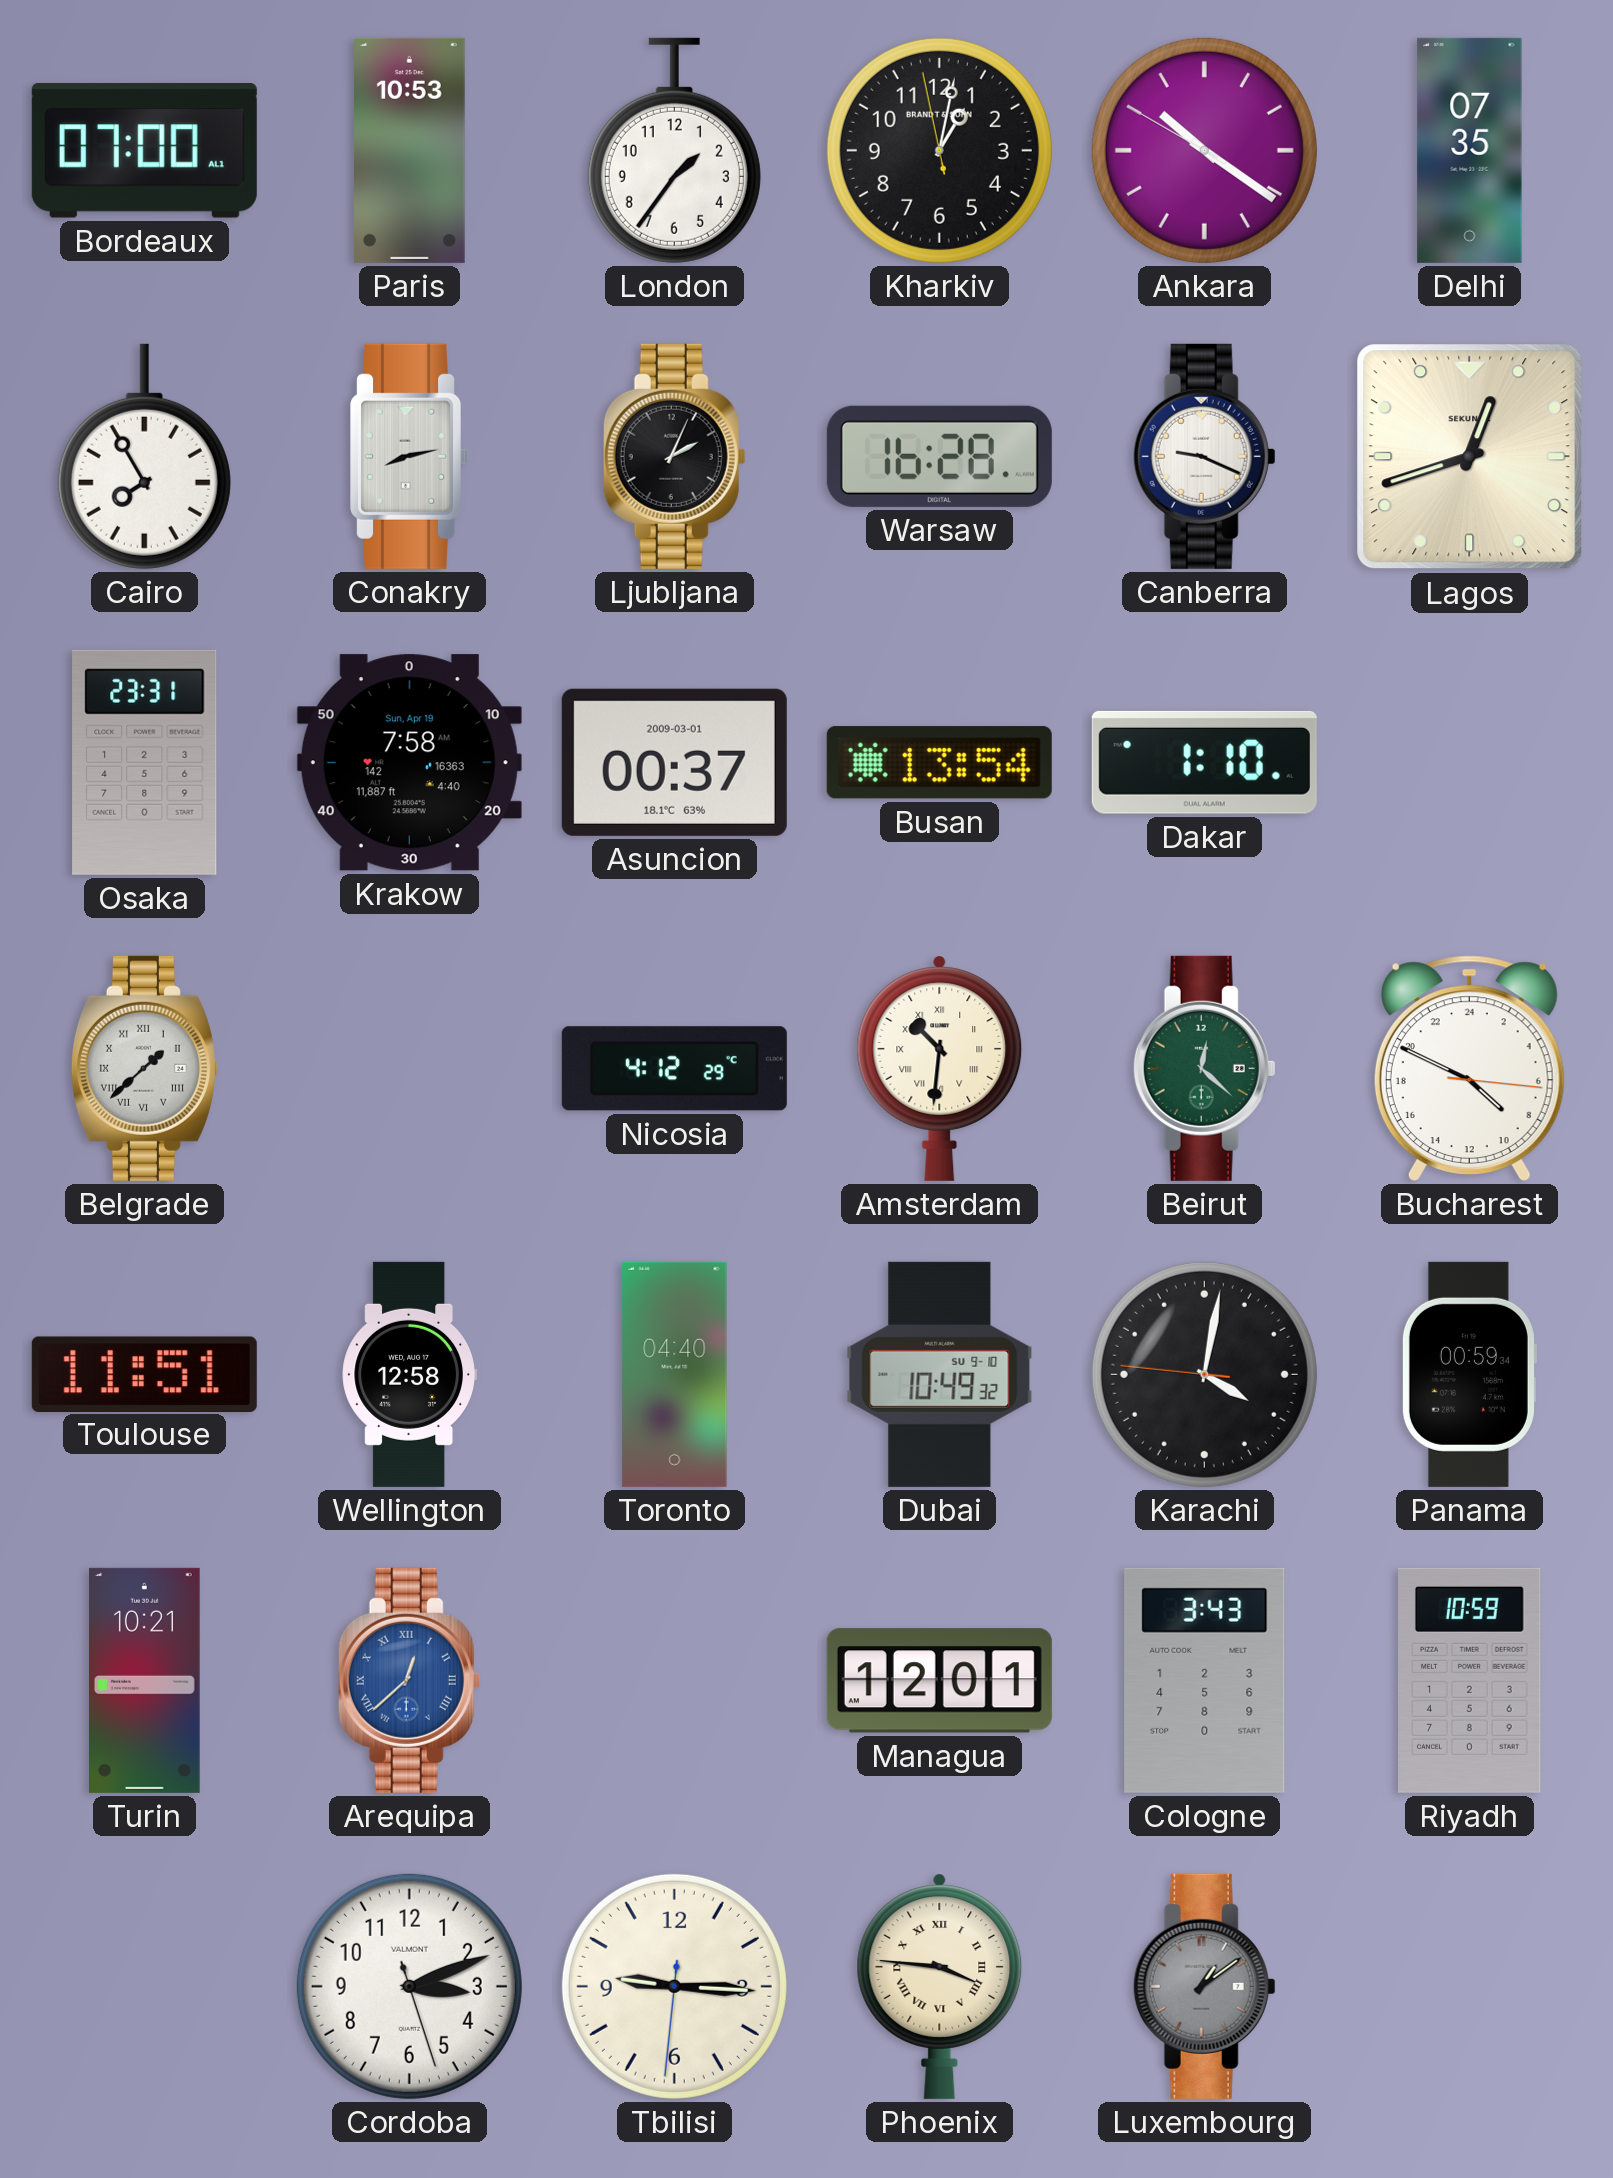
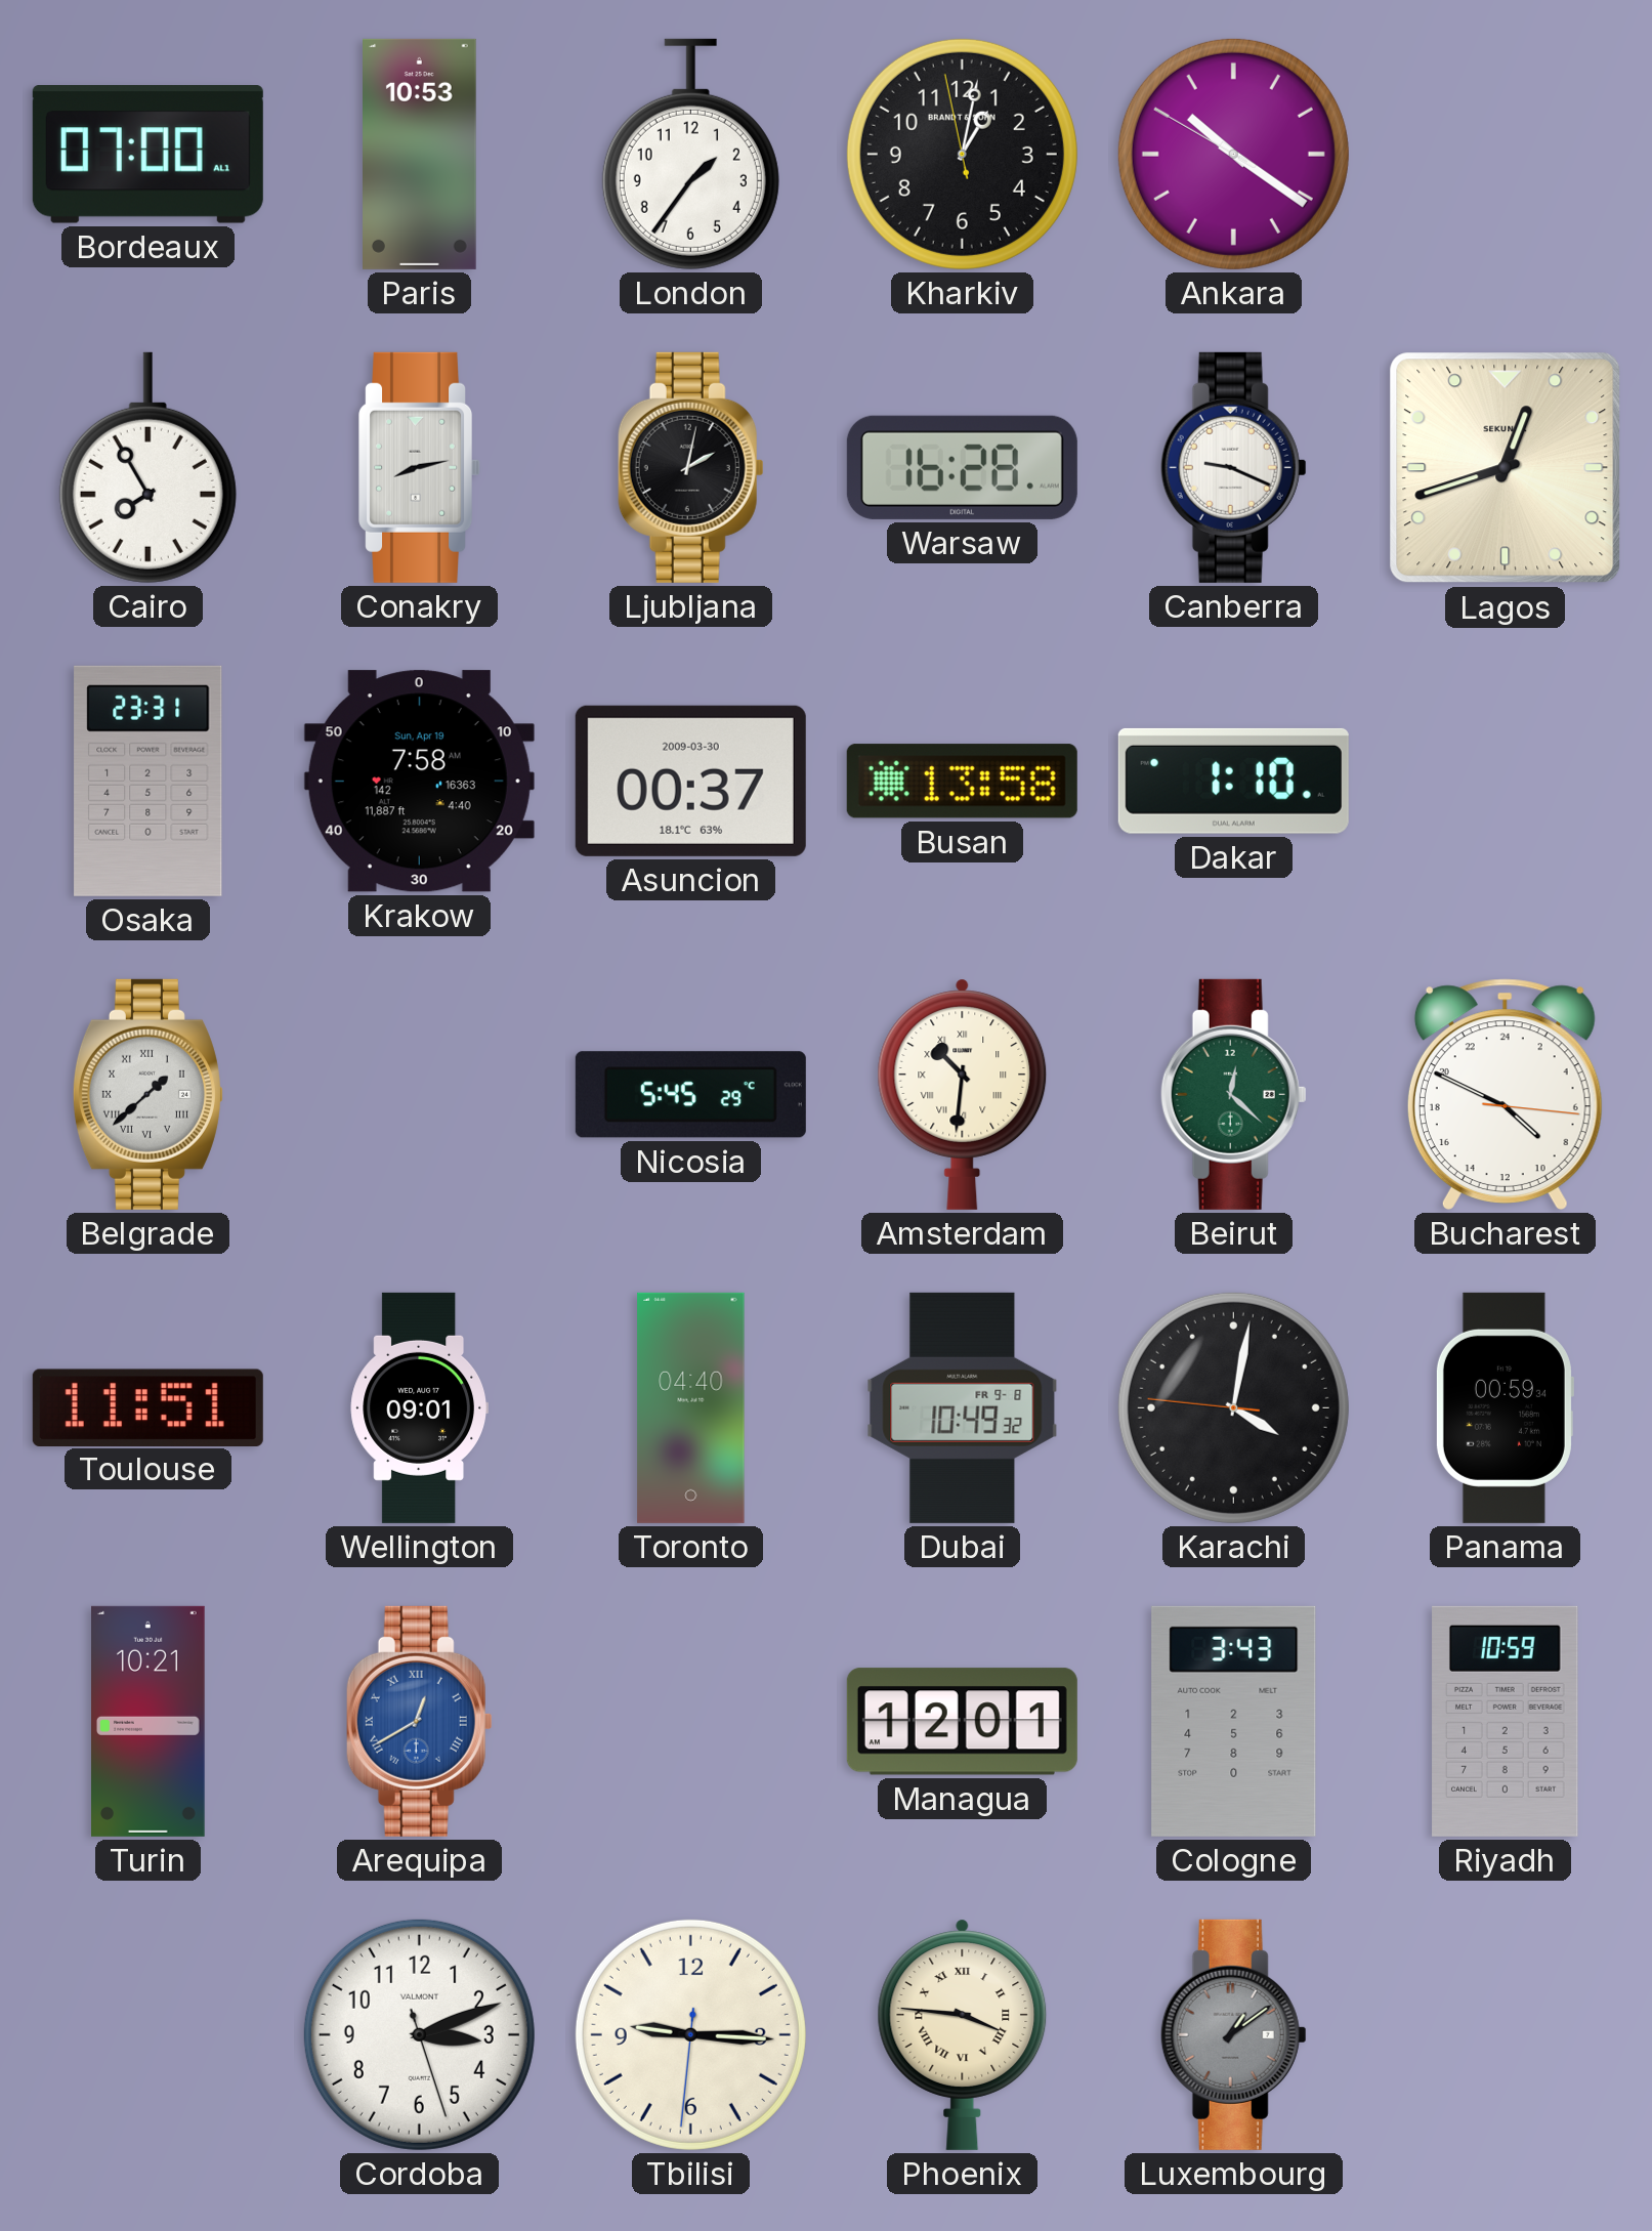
Delhi: 07:35 -> none
Ljubljana: 2:04 -> 2:02
Asuncion date: 2009-03-01 -> 2009-03-30
Busan: 13:54 -> 13:58
Nicosia: 4:12 -> 5:45
Wellington: 12:58 -> 09:01
Dubai date: SU 9-10 -> FR 9-8
Arequipa: 12:38 -> 12:40
